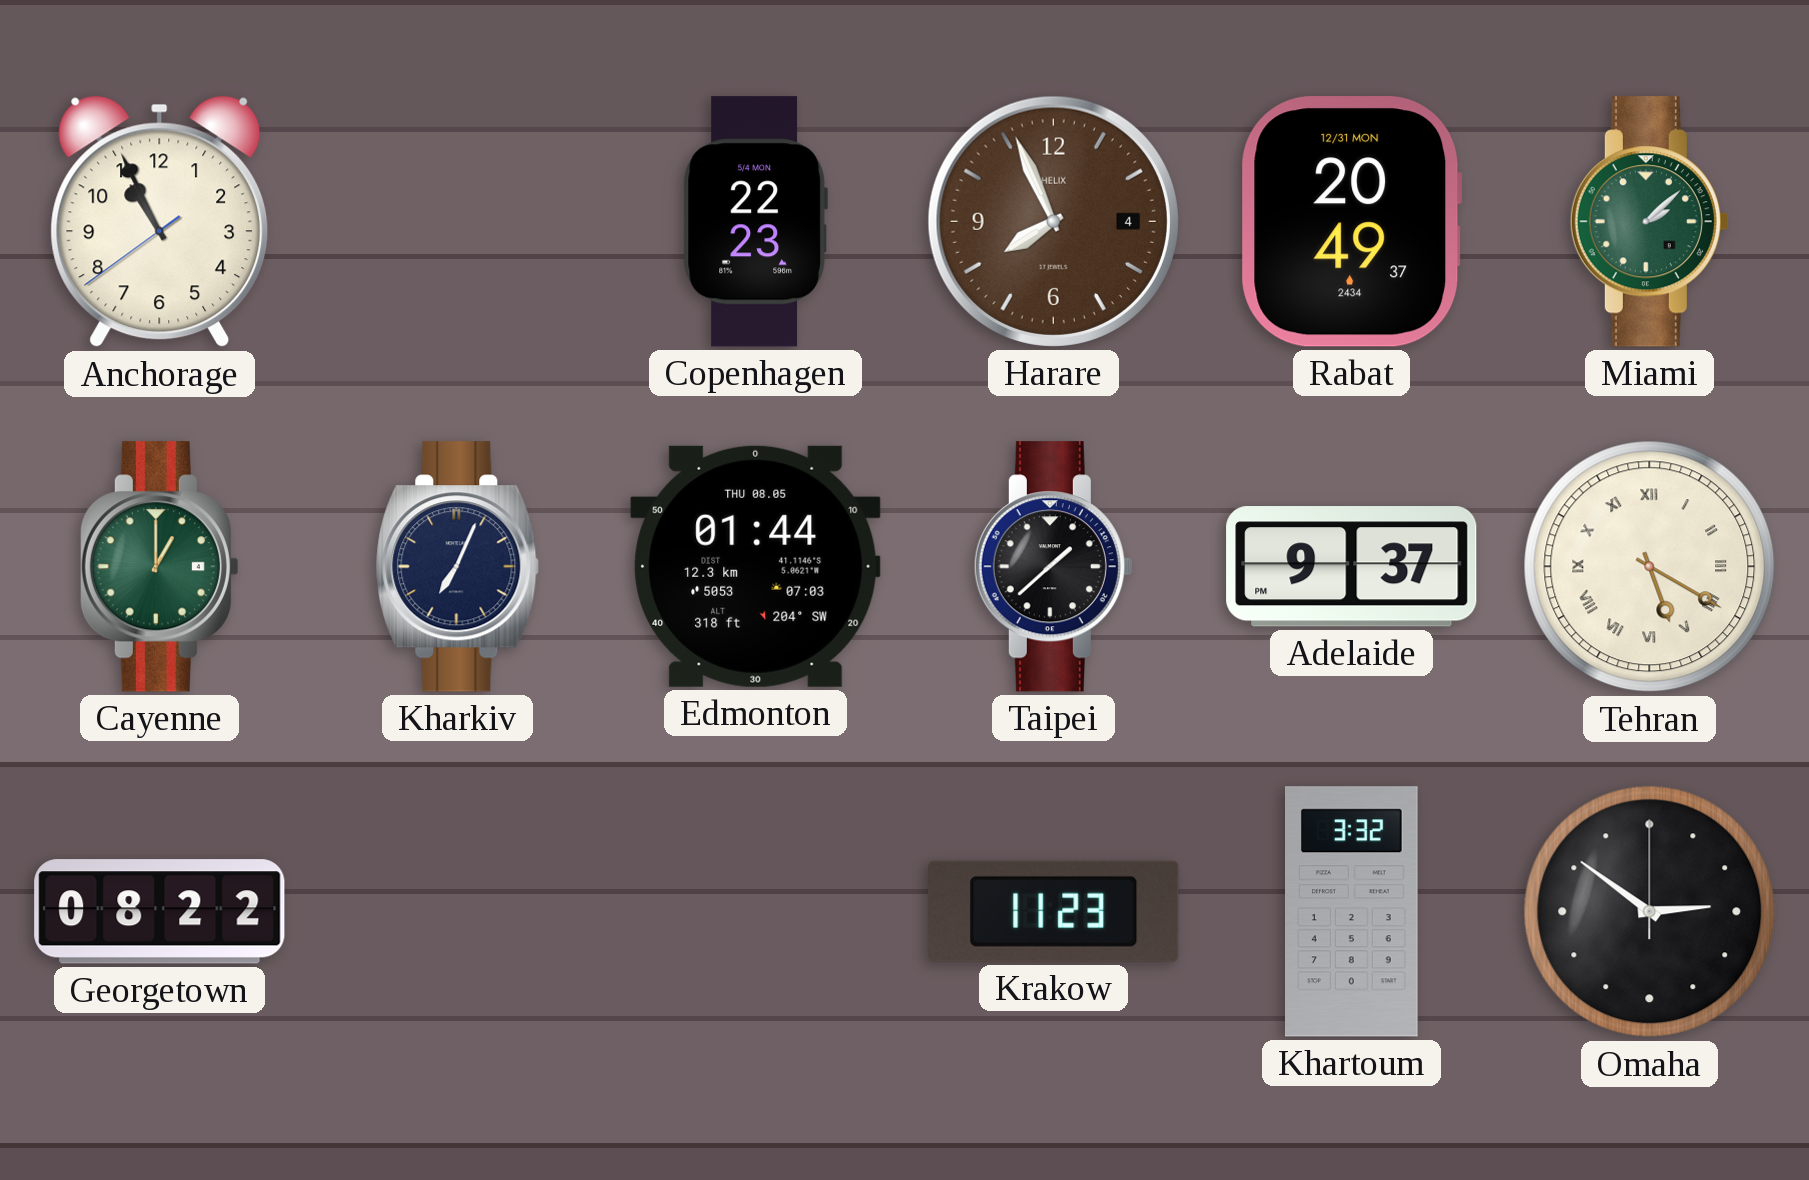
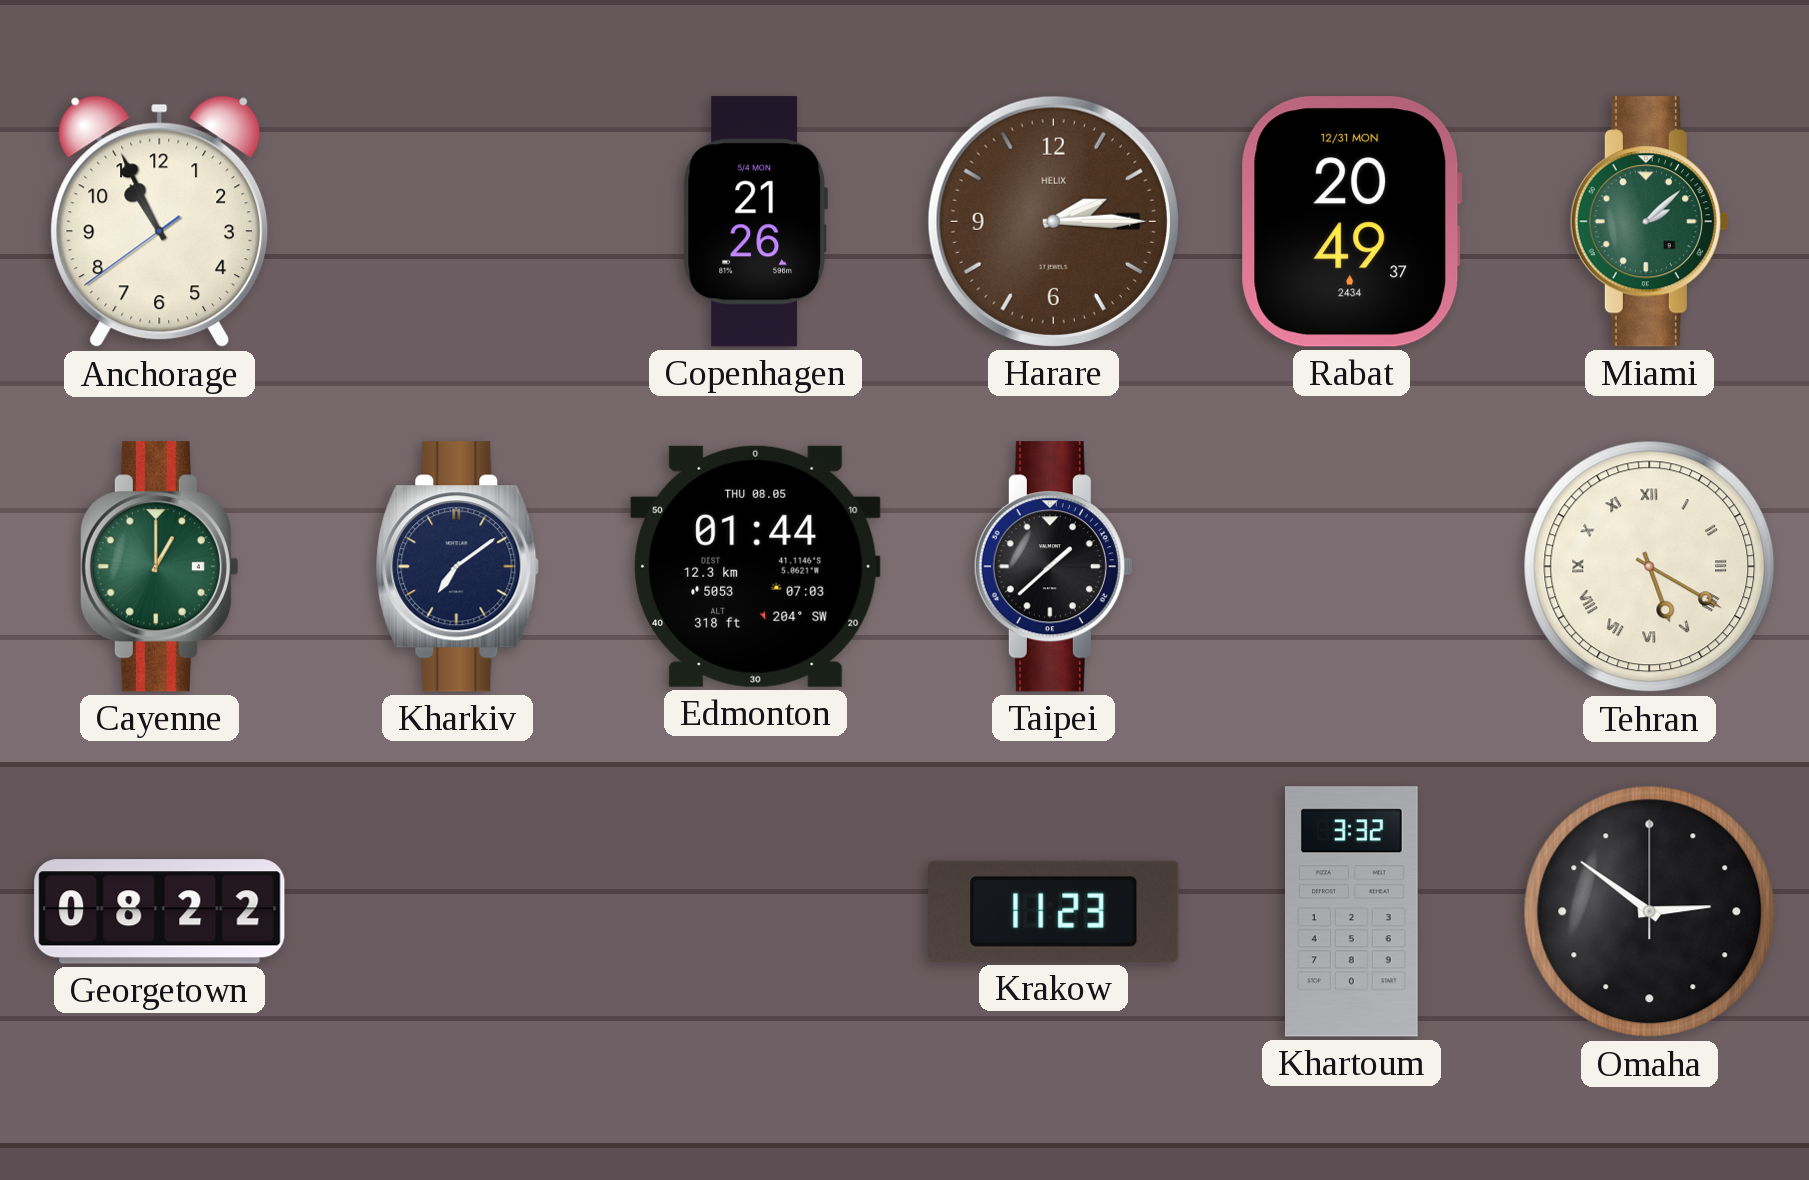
Copenhagen: 22:23 -> 21:26
Harare: 7:56 -> 2:15
Kharkiv: 7:04 -> 7:09
Adelaide: 9:37 -> none
